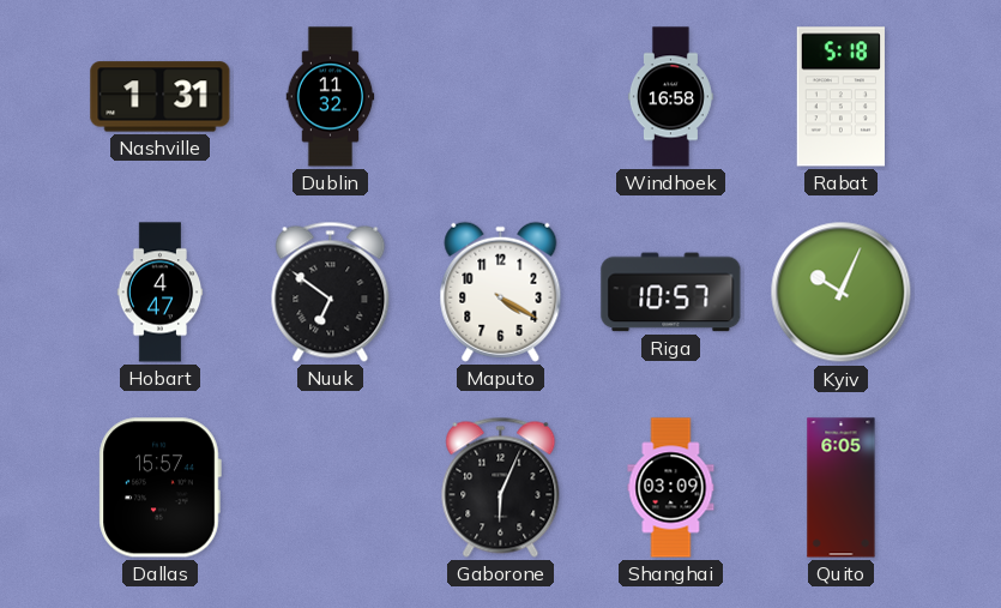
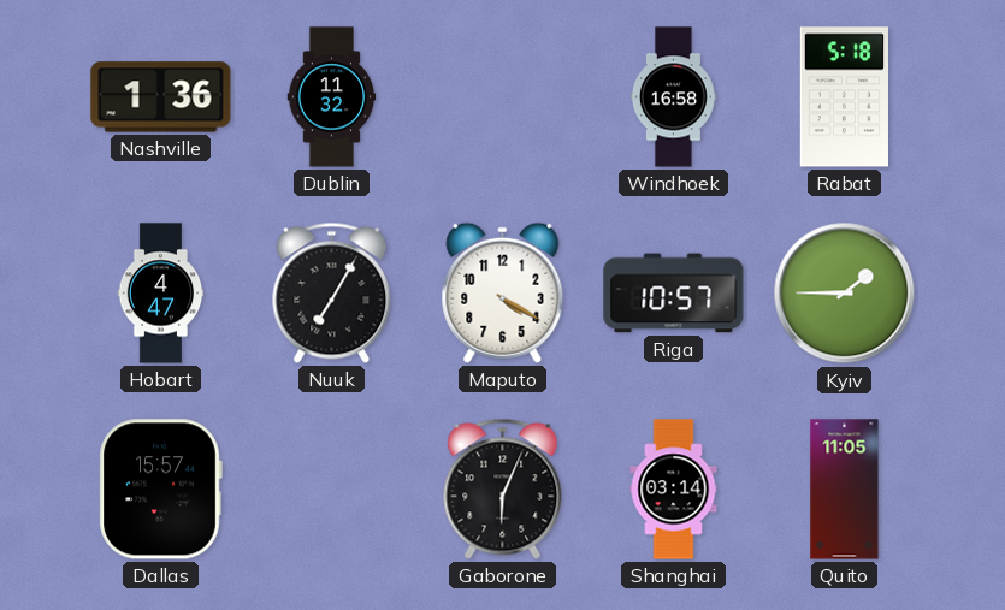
Nashville: 1:31 -> 1:36
Nuuk: 6:51 -> 7:05
Kyiv: 10:04 -> 1:45
Shanghai: 03:09 -> 03:14
Quito: 6:05 -> 11:05
